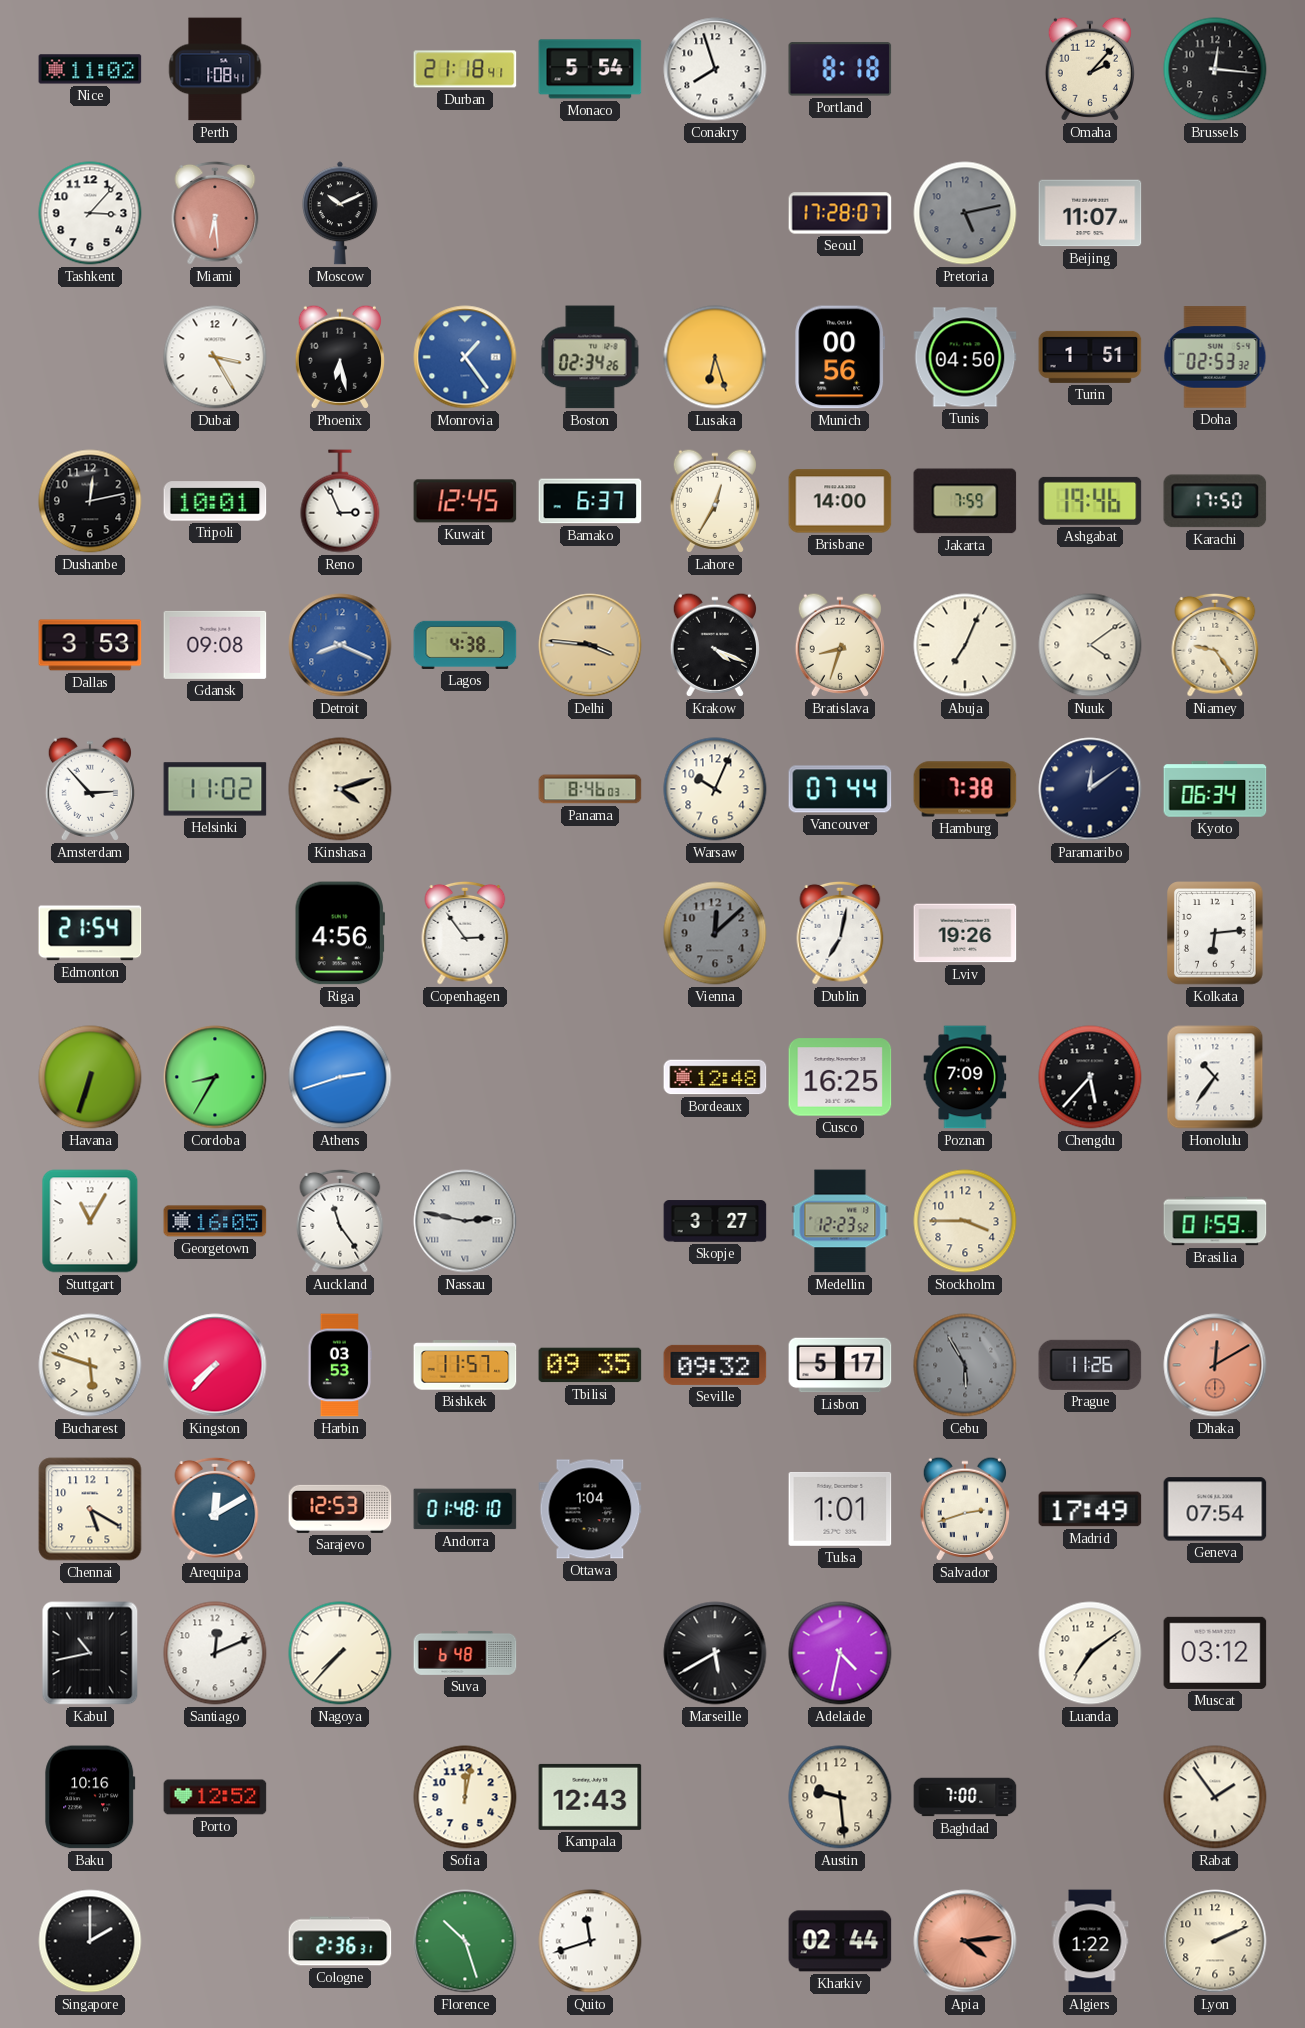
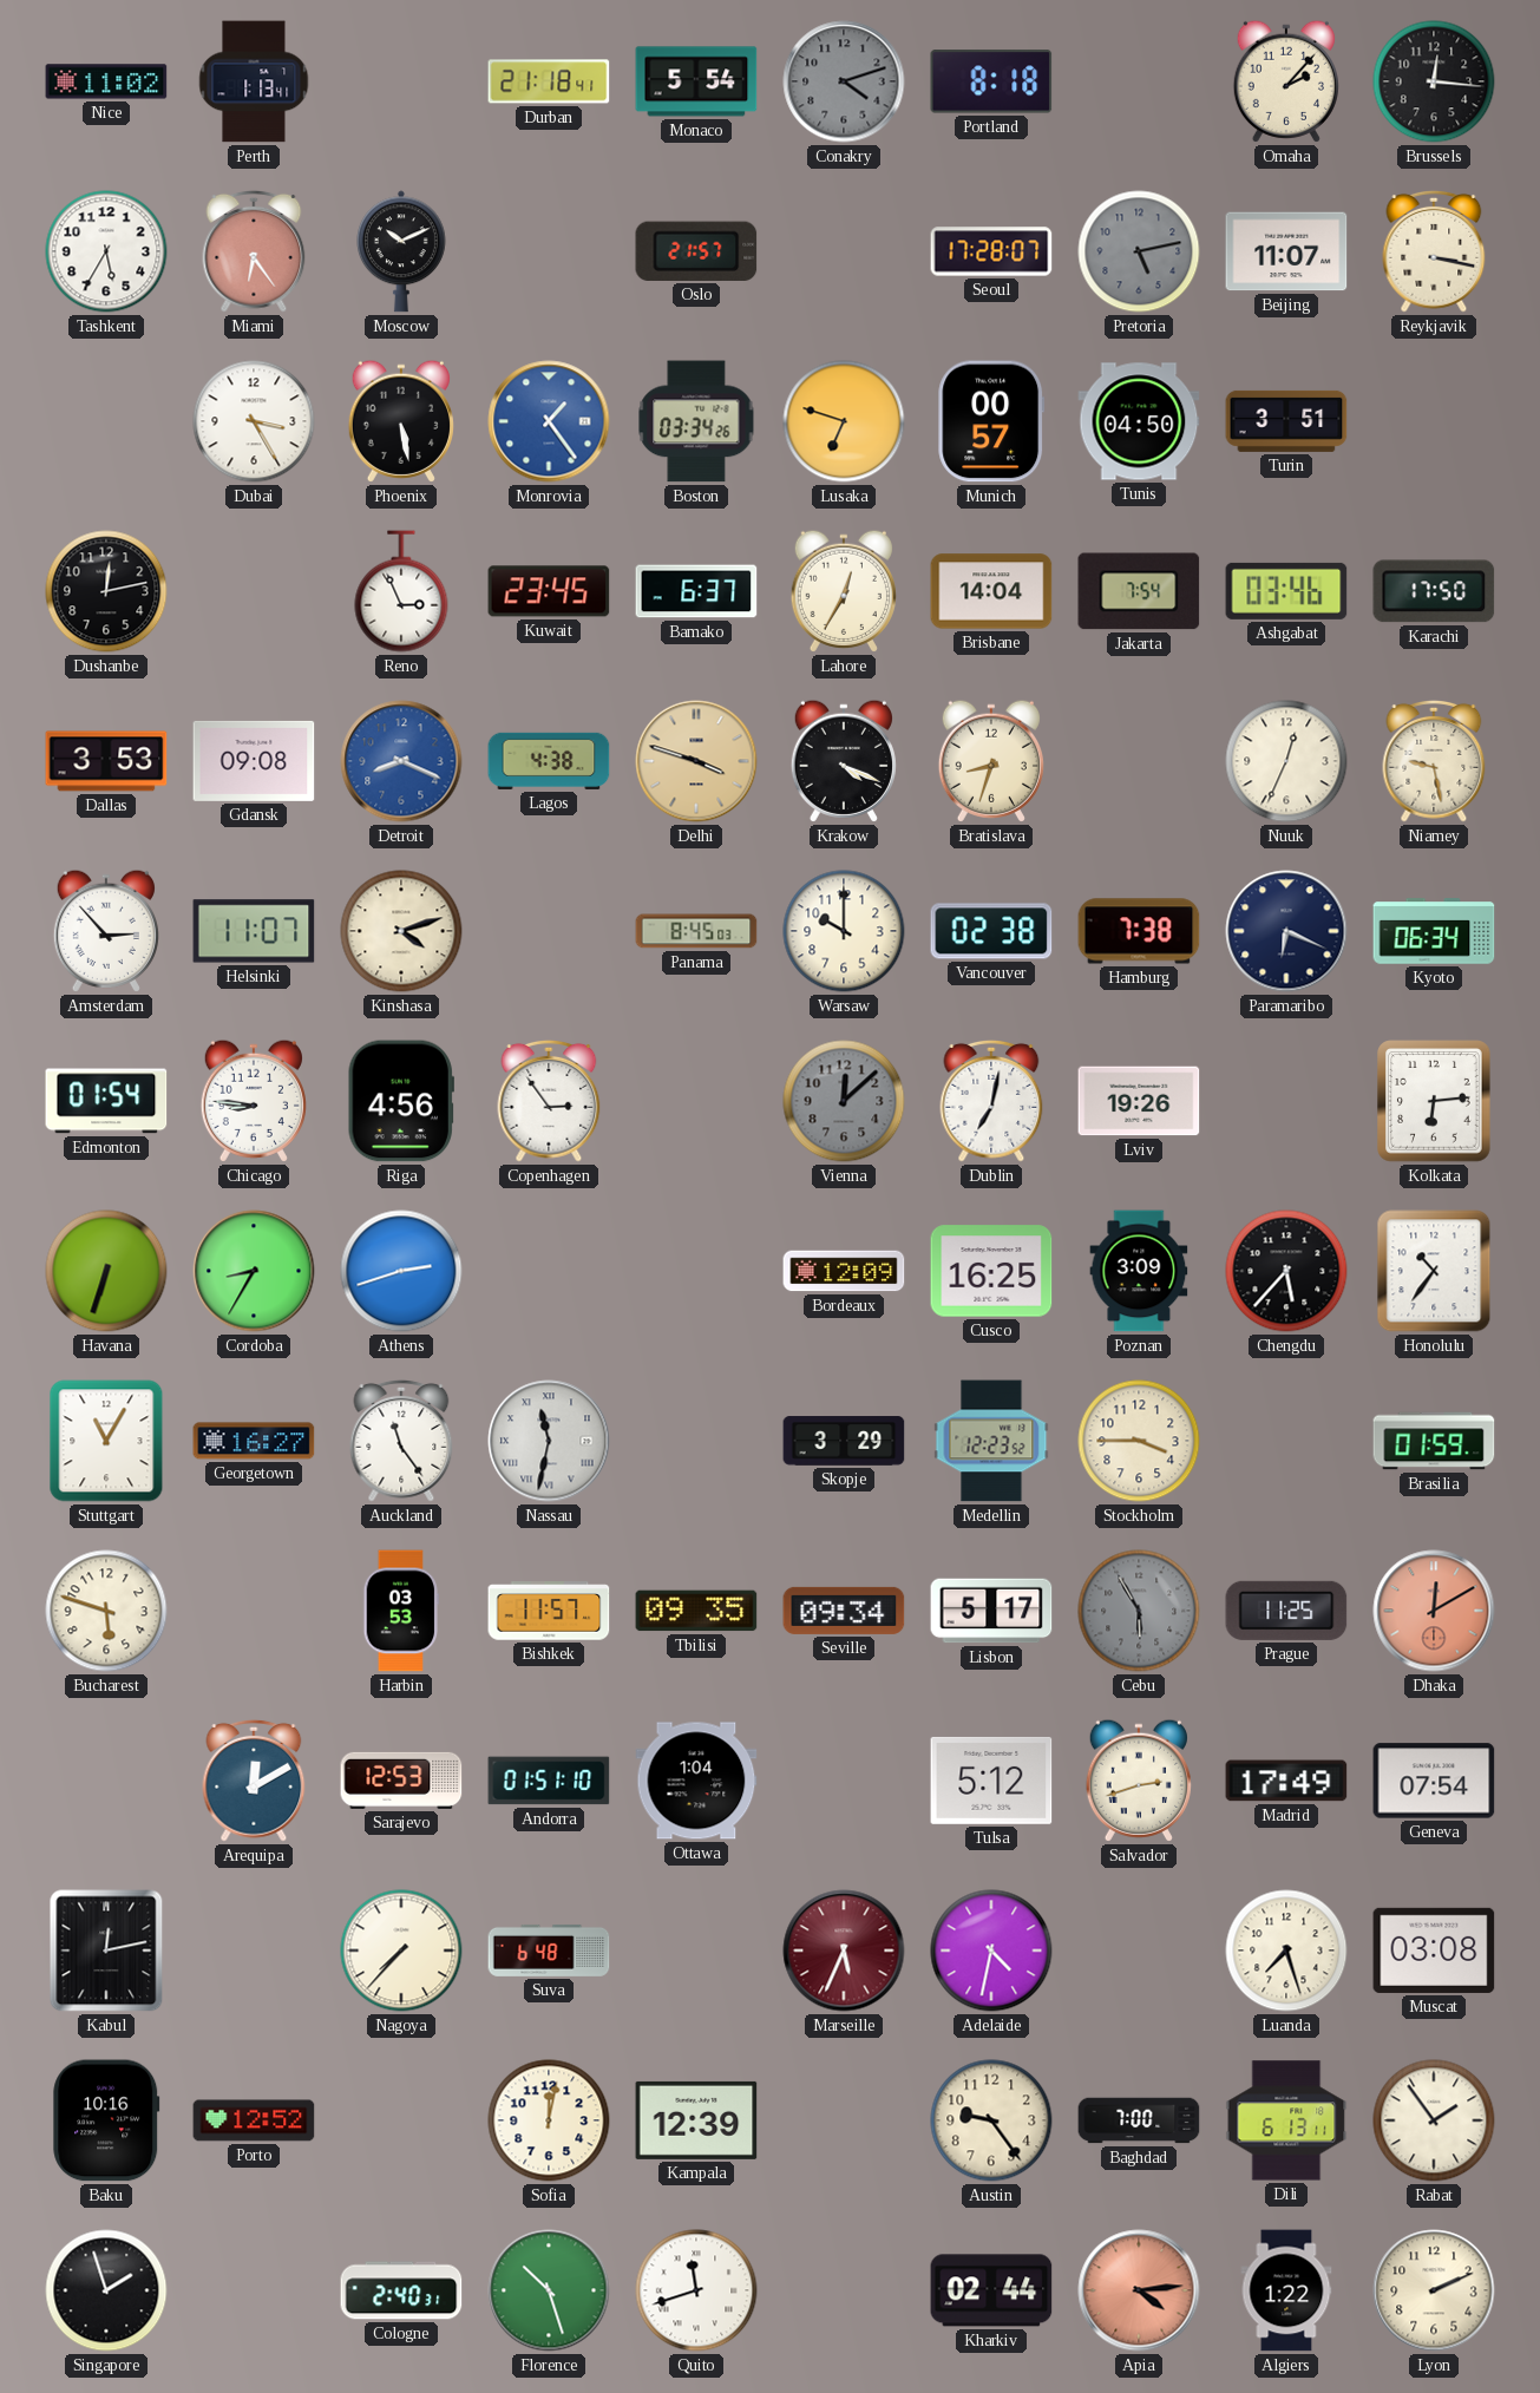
Perth: 1:08 -> 1:13
Conakry: 7:57 -> 4:12
Conakry dial: white -> grey
Tashkent: 3:07 -> 5:35
Miami: 6:29 -> 6:24
Oslo: none -> 21:57
Reykjavik: none -> 3:17
Phoenix: 6:28 -> 5:28
Boston: 02:34 -> 03:34
Lusaka: 6:27 -> 6:48
Munich: 00:56 -> 00:57
Turin: 1:51 -> 3:51
Doha: 02:53 -> none
Tripoli: 10:01 -> none
Kuwait: 12:45 -> 23:45
Brisbane: 14:00 -> 14:04
Jakarta: 7:59 -> 7:54
Ashgabat: 19:46 -> 03:46
Delhi: 3:46 -> 3:48
Abuja: 7:04 -> none
Nuuk: 4:09 -> 12:34
Niamey: 9:24 -> 9:28
Helsinki: 11:02 -> 11:07
Panama: 8:46 -> 8:45
Warsaw: 10:04 -> 10:00
Vancouver: 07:44 -> 02:38
Paramaribo: 12:09 -> 6:19
Edmonton: 21:54 -> 01:54
Chicago: none -> 8:46
Bordeaux: 12:48 -> 12:09
Poznan: 7:09 -> 3:09
Georgetown: 16:05 -> 16:27
Nassau: 2:47 -> 11:32
Skopje: 3:27 -> 3:29
Kingston: 7:37 -> none
Seville: 09:32 -> 09:34
Prague: 11:26 -> 11:25
Chennai: 5:20 -> none
Andorra: 01:48 -> 01:51
Tulsa: 1:01 -> 5:12
Kabul: 10:43 -> 12:13
Santiago: 12:11 -> none
Marseille: 5:40 -> 5:34
Marseille dial: black -> burgundy
Luanda: 7:09 -> 7:27
Muscat: 03:12 -> 03:08
Kampala: 12:43 -> 12:39
Austin: 9:29 -> 9:24
Dili: none -> 6:13
Singapore: 2:00 -> 1:57
Cologne: 2:36 -> 2:40
